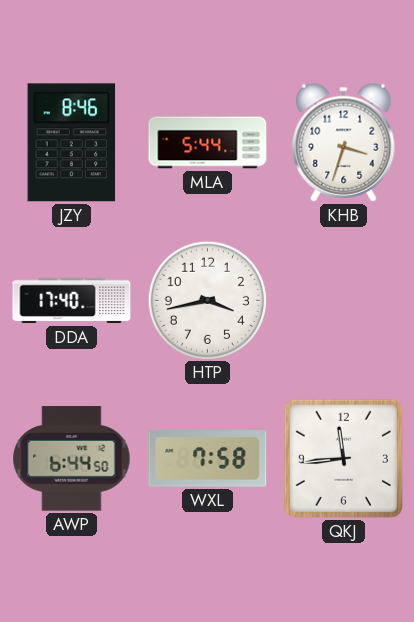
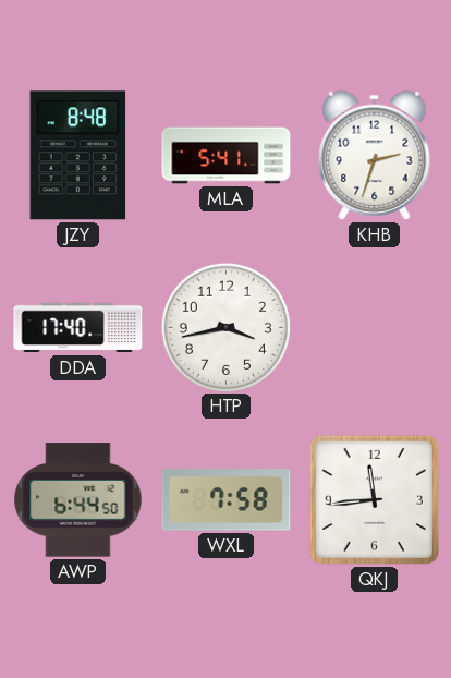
JZY: 8:46 -> 8:48
MLA: 5:44 -> 5:41
KHB: 3:33 -> 2:33
